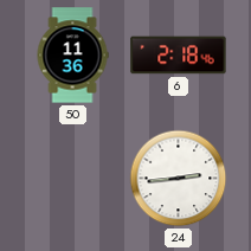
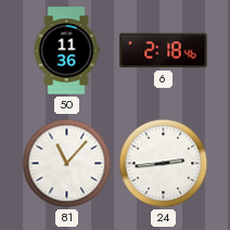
81: none -> 11:07
